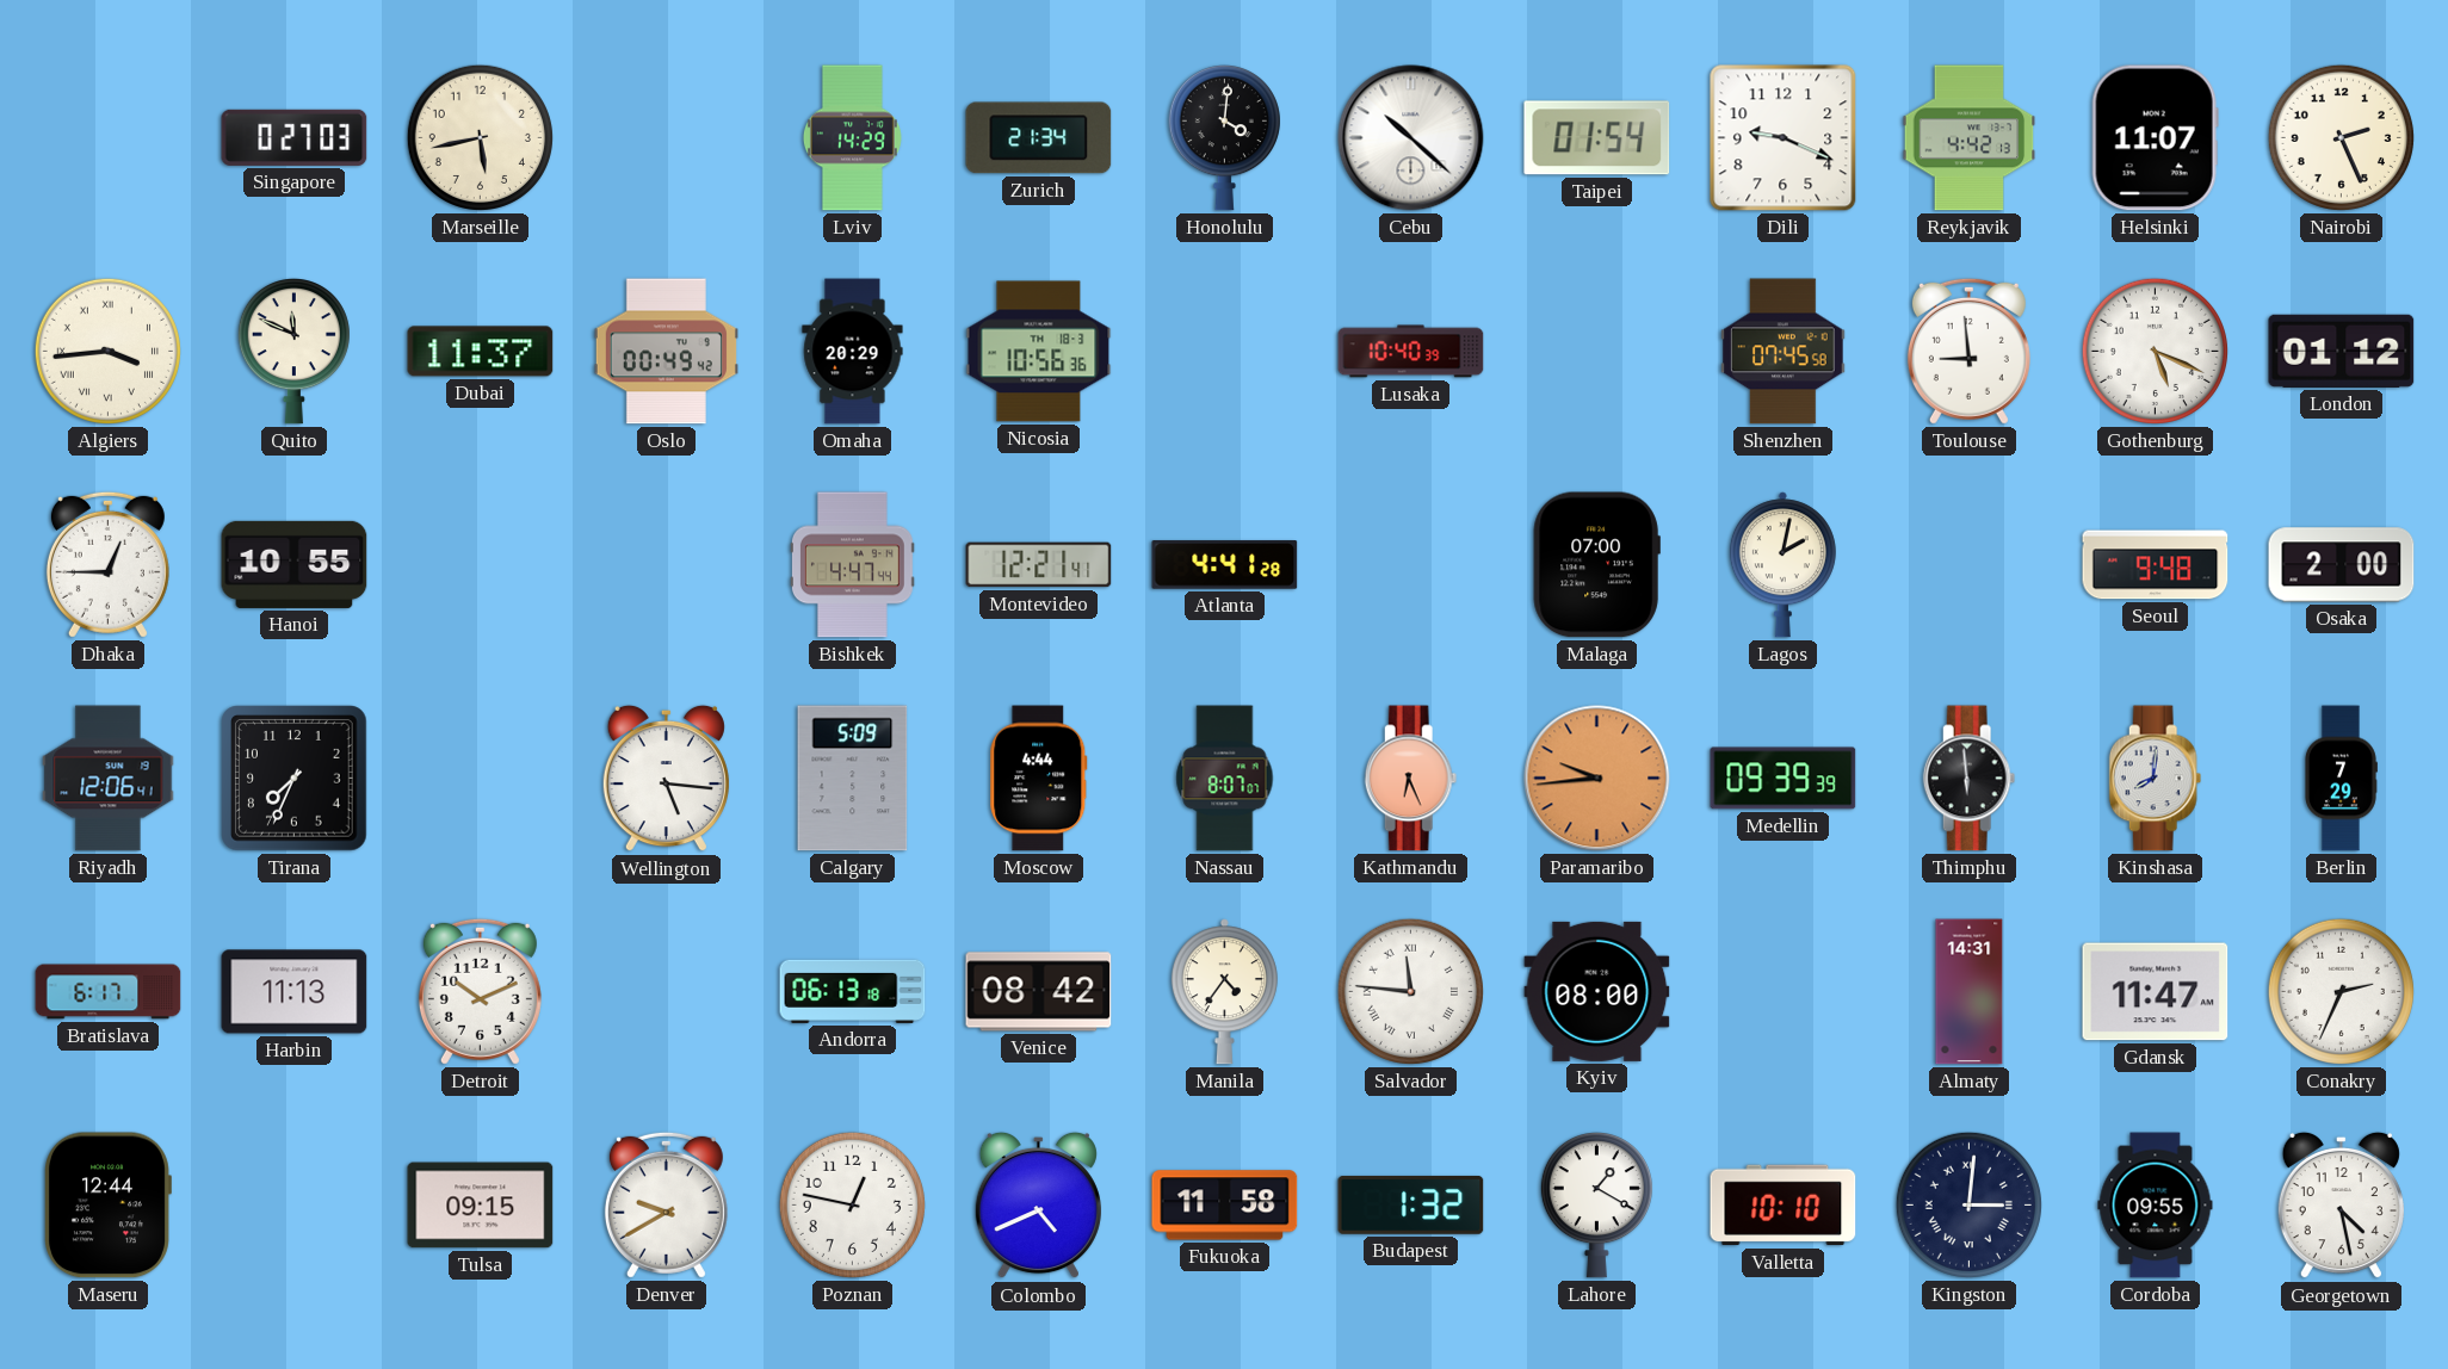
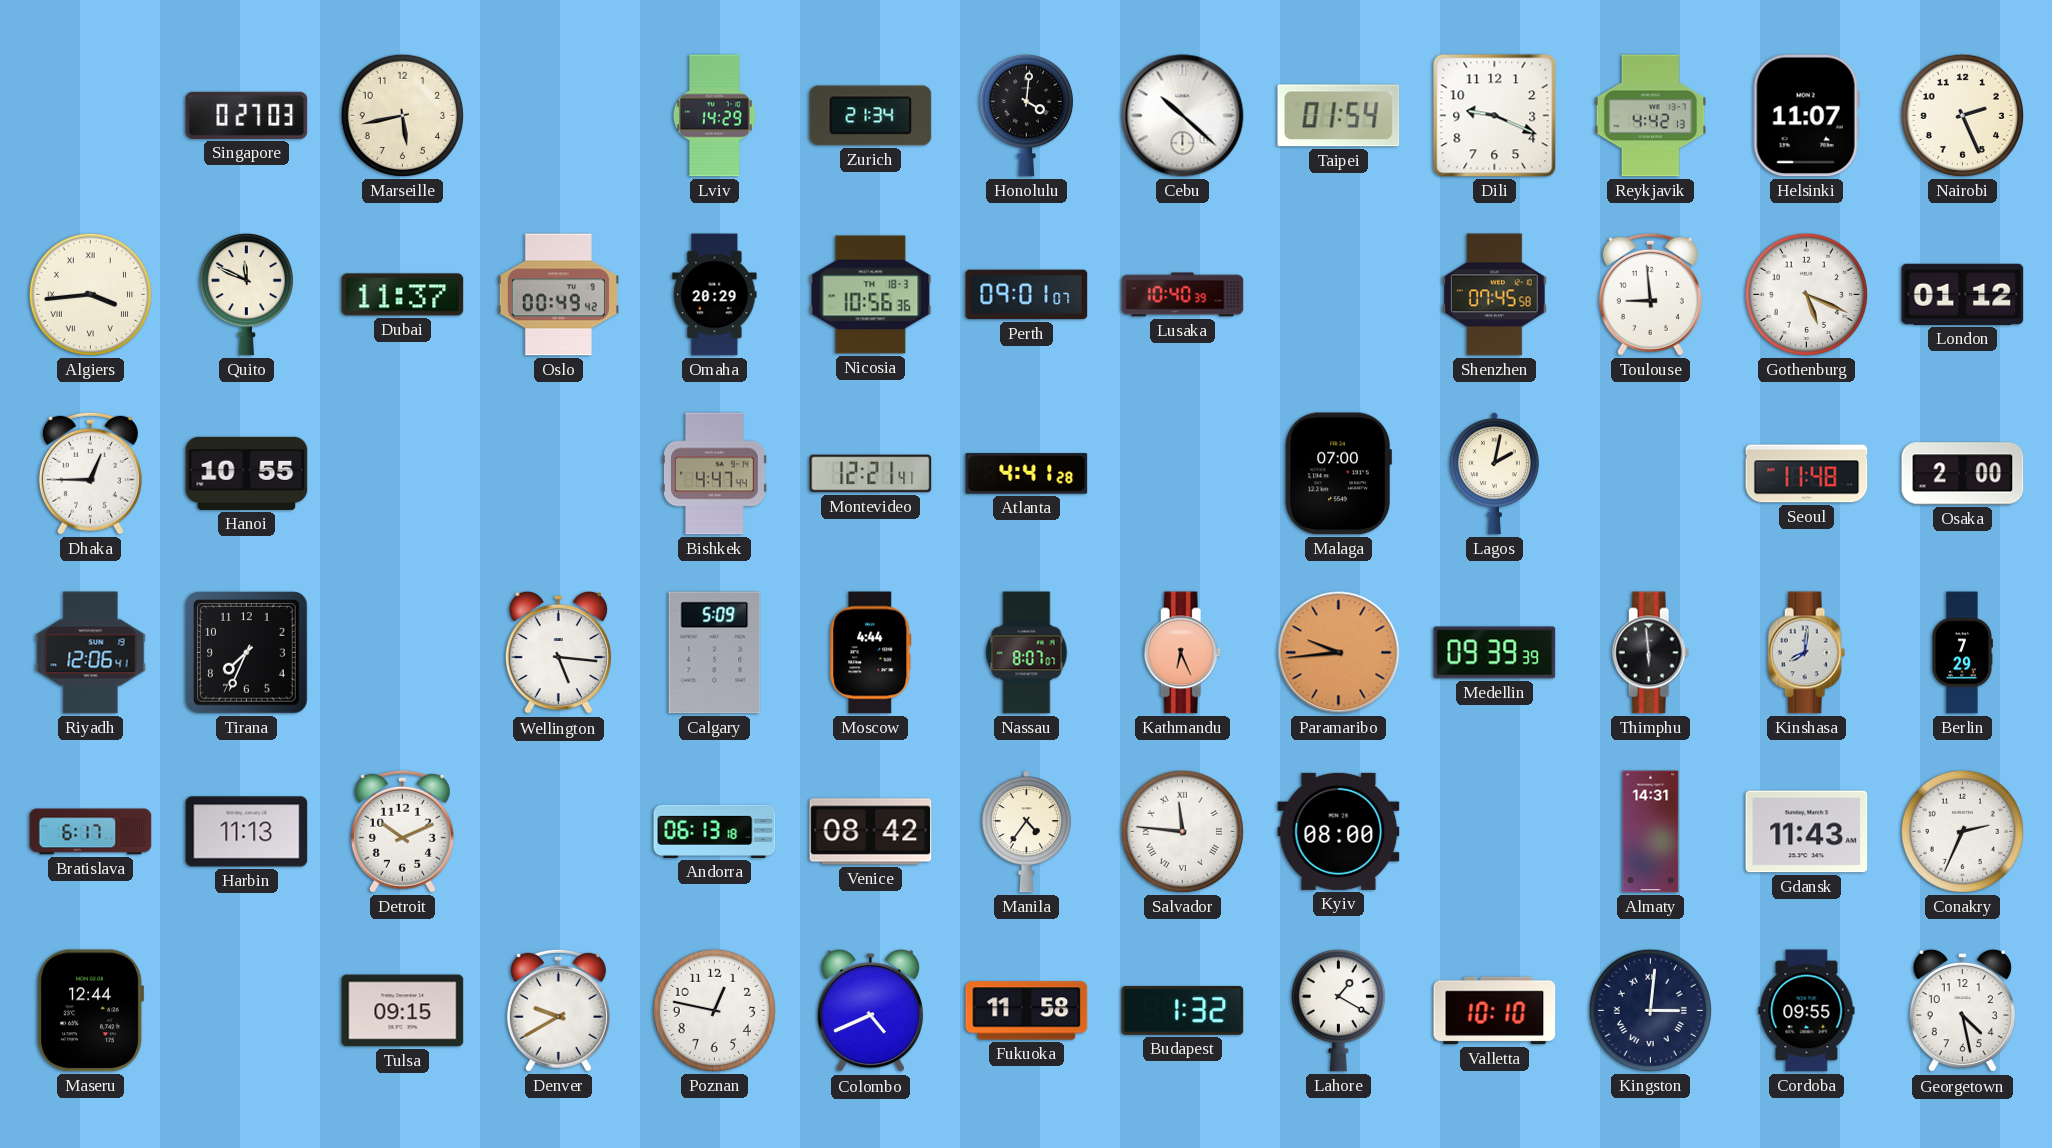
Perth: none -> 09:01
Seoul: 9:48 -> 11:48
Gdansk: 11:47 -> 11:43
